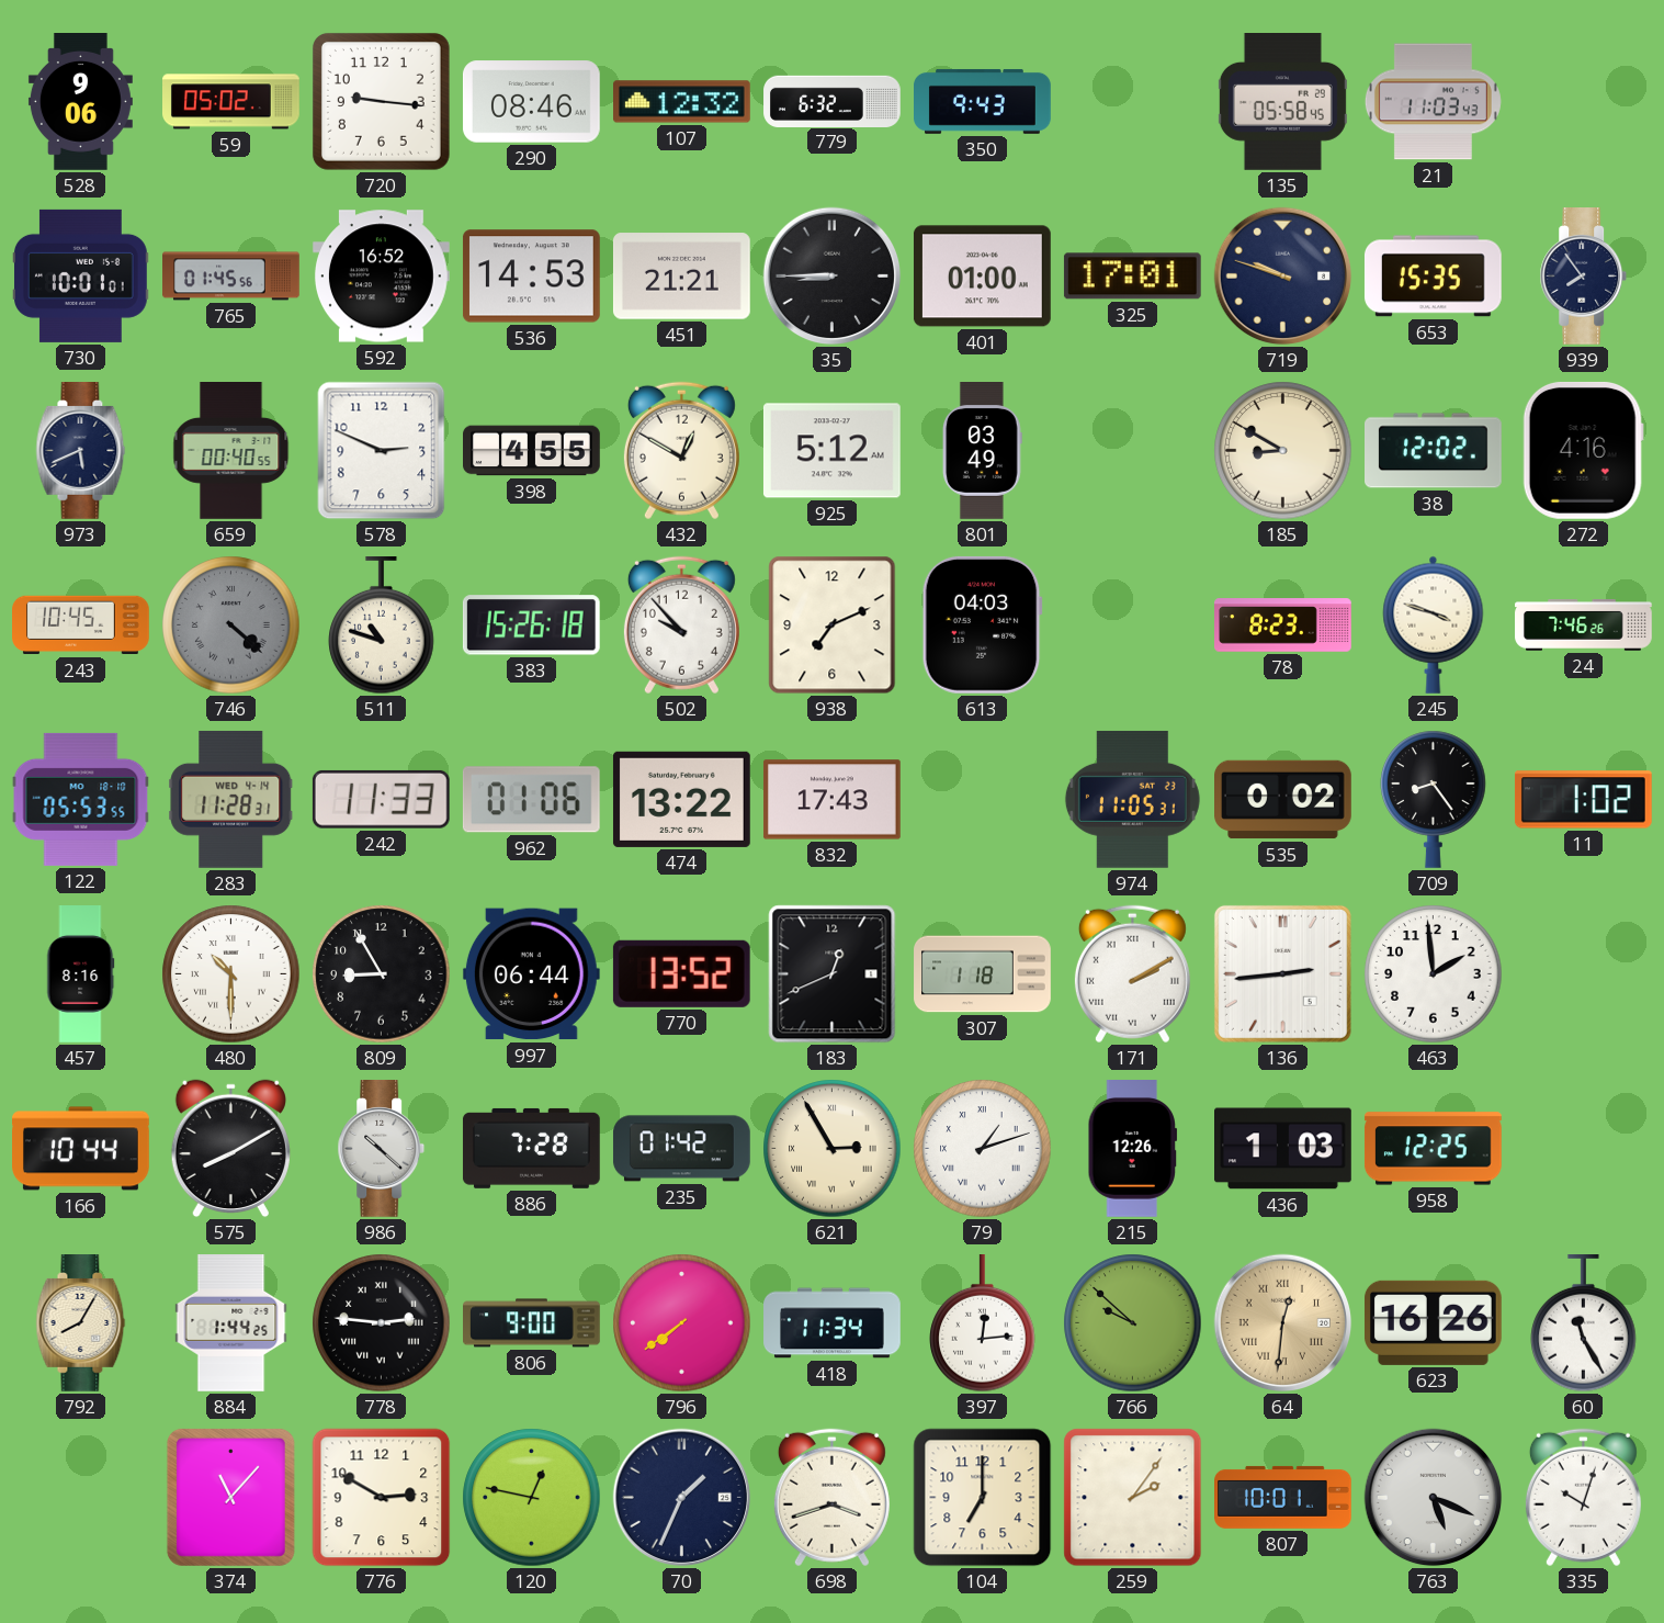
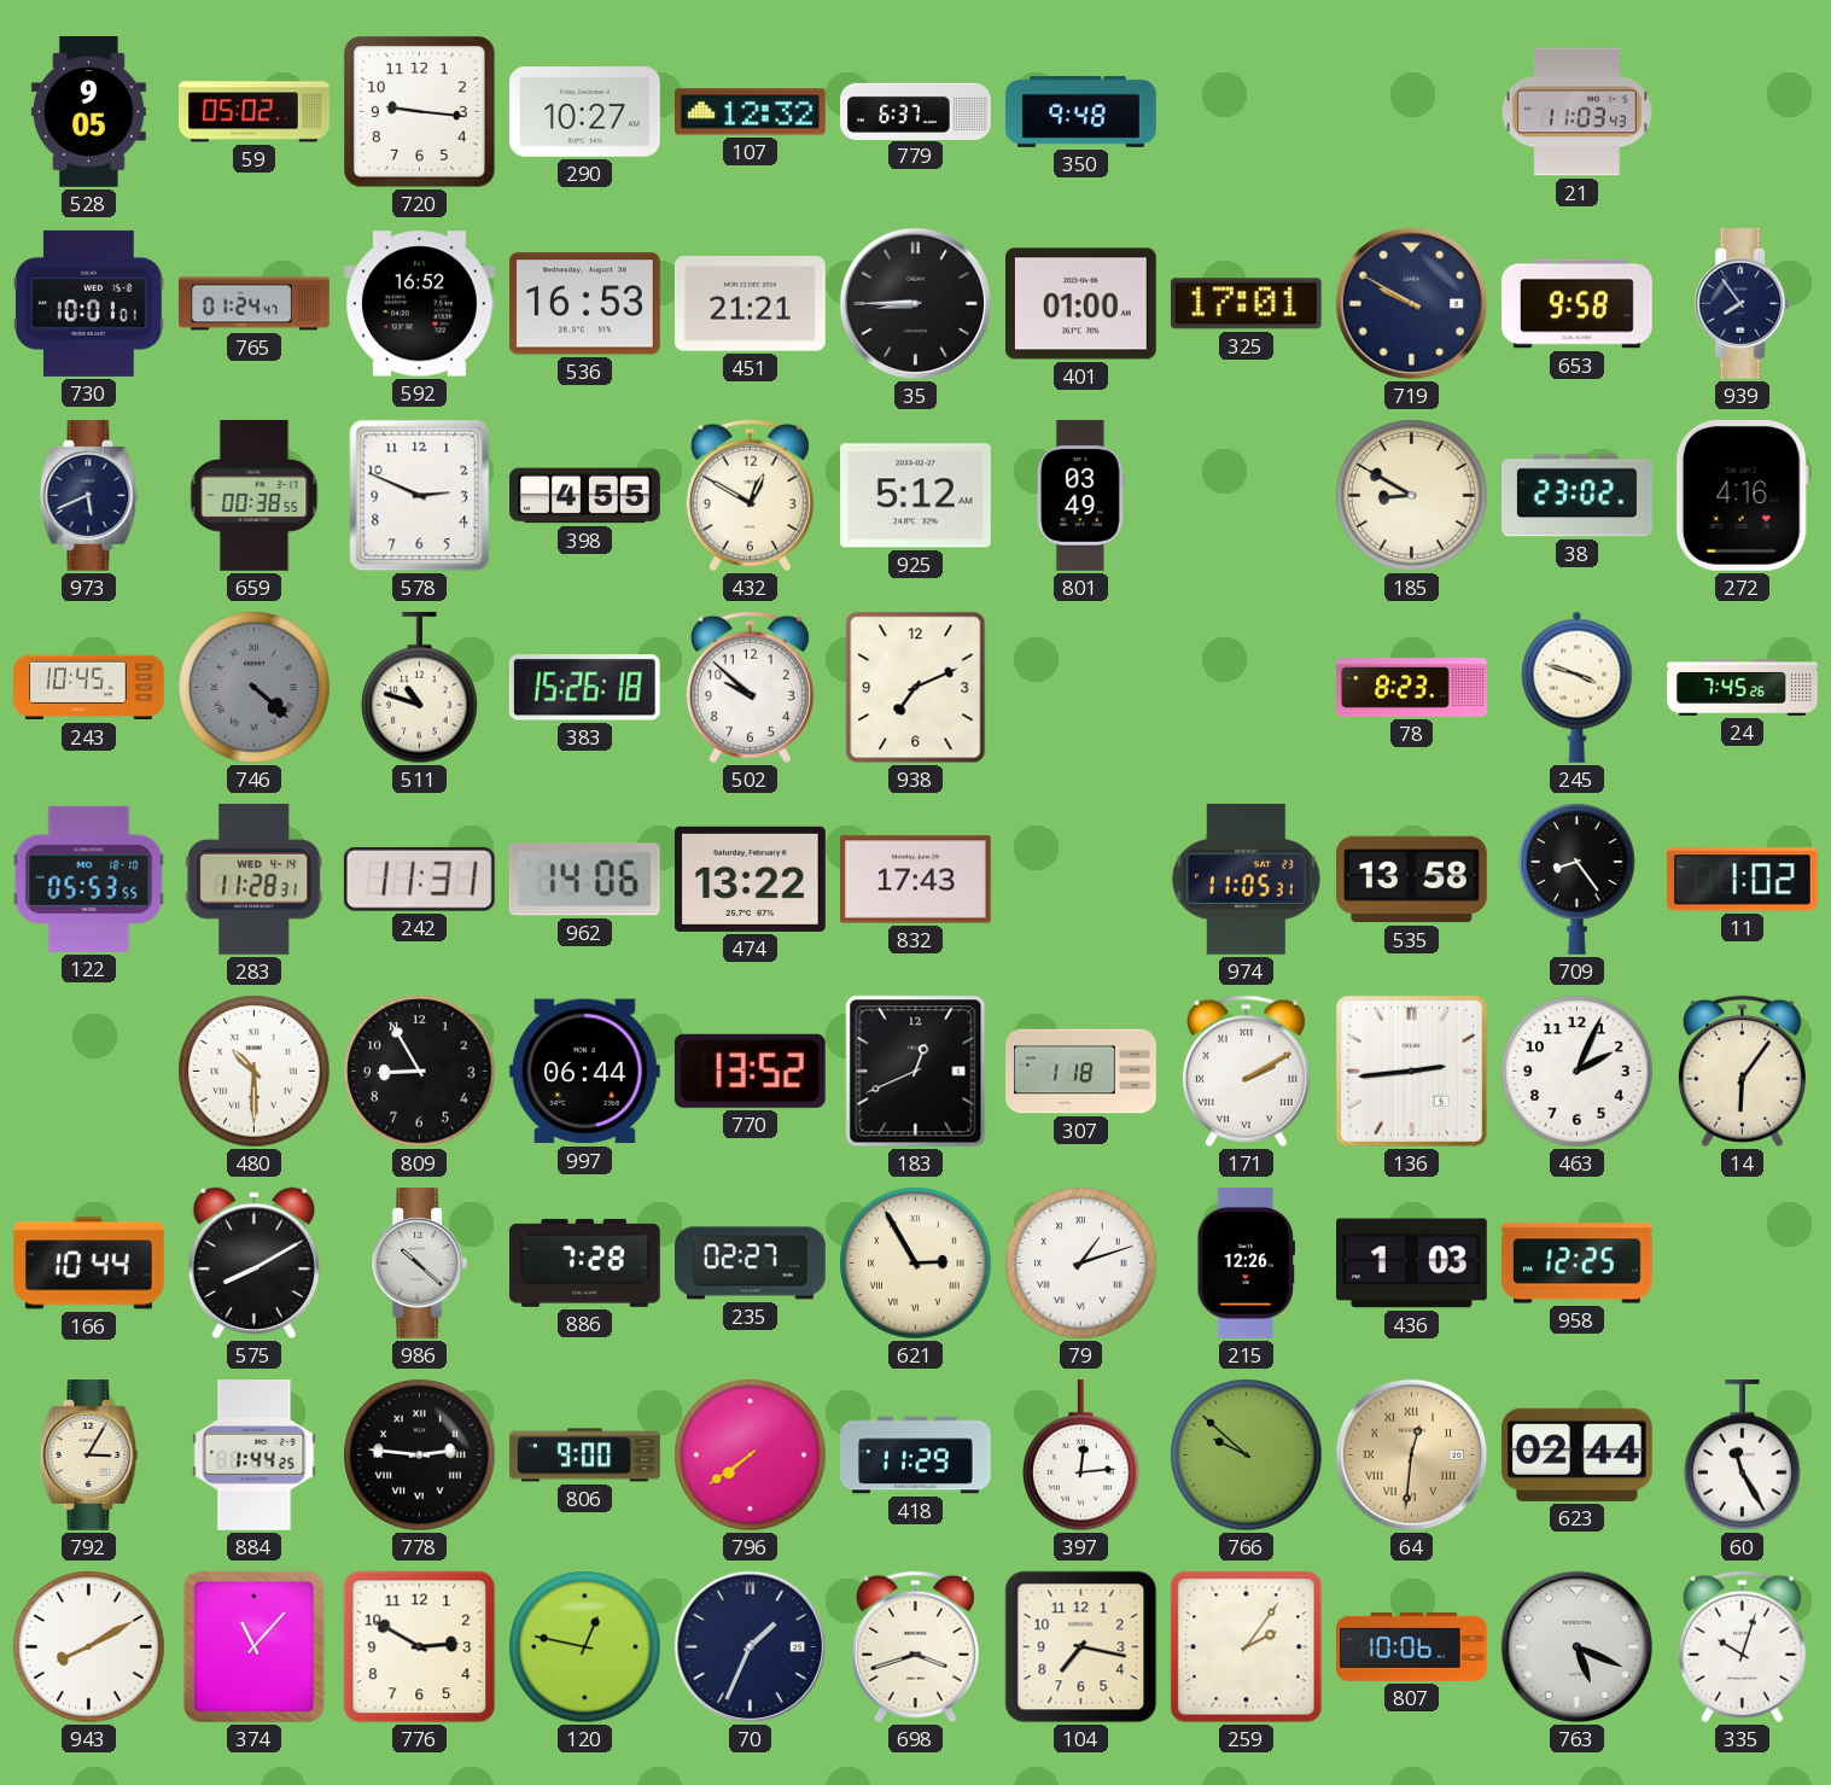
528: 9:06 -> 9:05
290: 08:46 -> 10:27
779: 6:32 -> 6:37
350: 9:43 -> 9:48
135: 05:58 -> none
765: 01:45 -> 01:24
536: 14:53 -> 16:53
719: 9:48 -> 9:50
653: 15:35 -> 9:58
659: 00:40 -> 00:38
38: 12:02 -> 23:02
502: 9:53 -> 9:52
613: 04:03 -> none
24: 7:46 -> 7:45
242: 11:33 -> 11:31
962: 01:06 -> 14:06
535: 0:02 -> 13:58
457: 8:16 -> none
463: 1:59 -> 2:04
14: none -> 6:06
235: 01:42 -> 02:27
792: 8:05 -> 3:05
418: 11:34 -> 11:29
623: 16:26 -> 02:44
943: none -> 8:10
104: 7:00 -> 7:17
807: 10:01 -> 10:06
